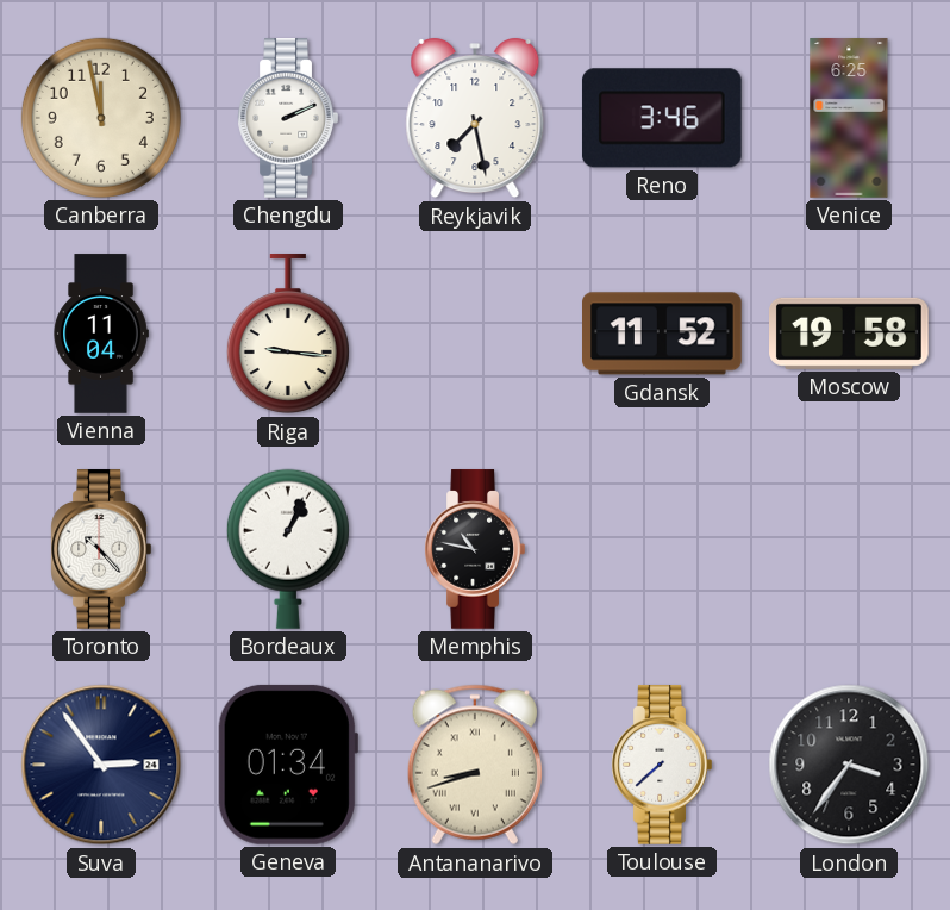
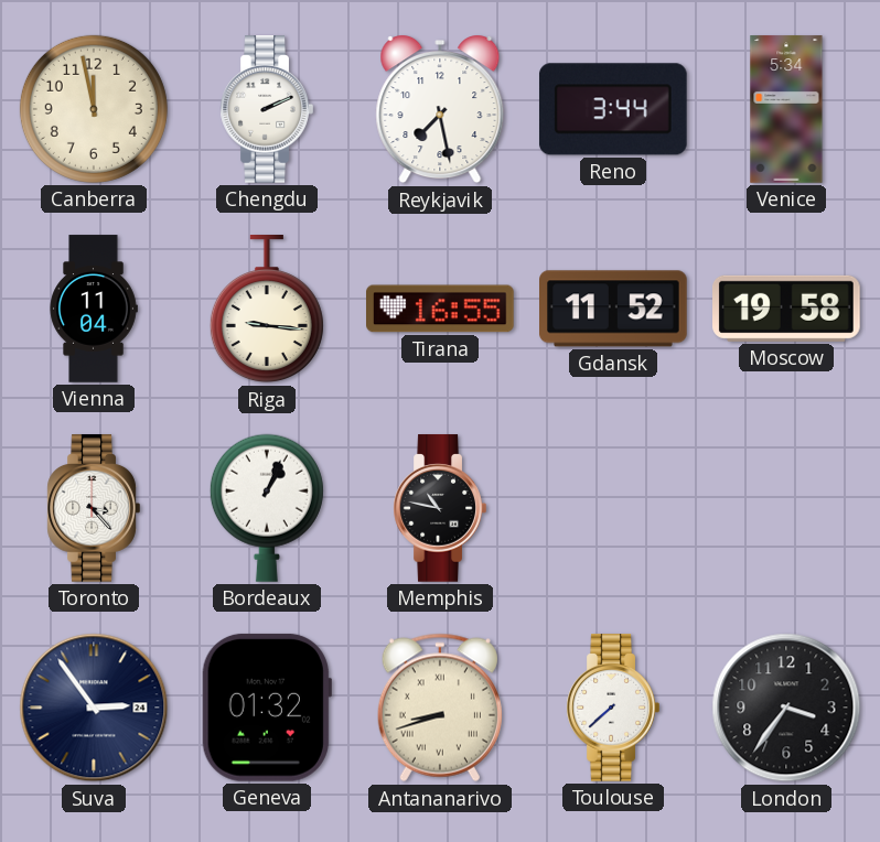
Reno: 3:46 -> 3:44
Venice: 6:25 -> 5:34
Tirana: none -> 16:55
Toronto: 10:23 -> 3:23
Geneva: 01:34 -> 01:32
